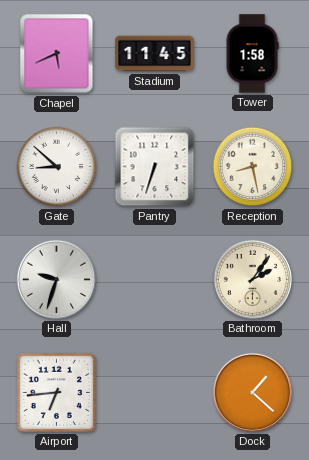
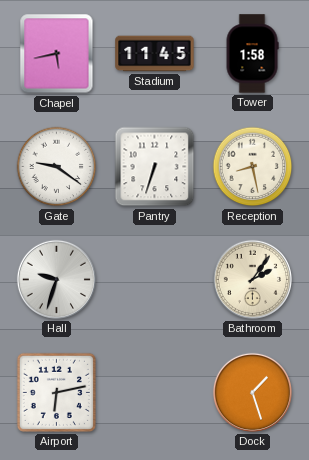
Chapel: 5:41 -> 5:43
Gate: 8:52 -> 9:21
Airport: 6:44 -> 6:13
Dock: 1:22 -> 1:27
